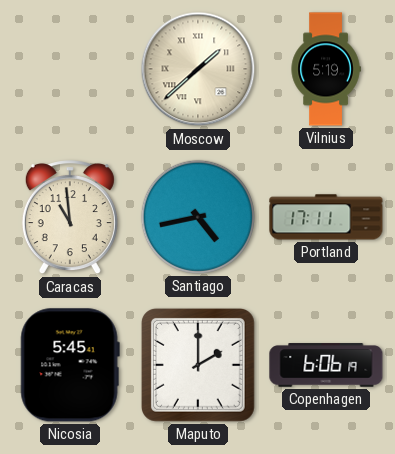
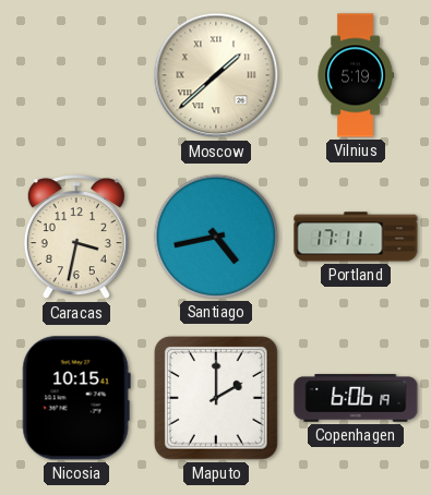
Caracas: 10:59 -> 3:32
Nicosia: 5:45 -> 10:15
